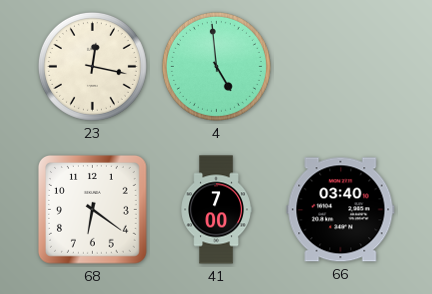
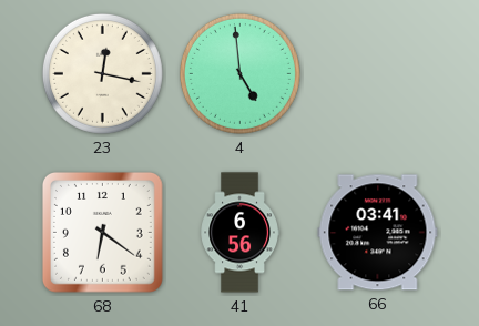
41: 7:00 -> 6:56
66: 03:40 -> 03:41
